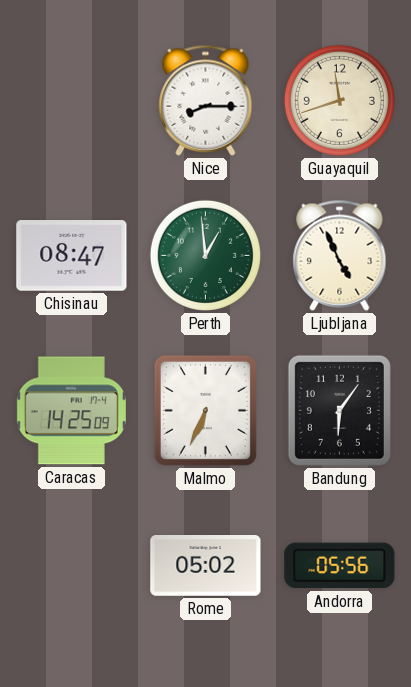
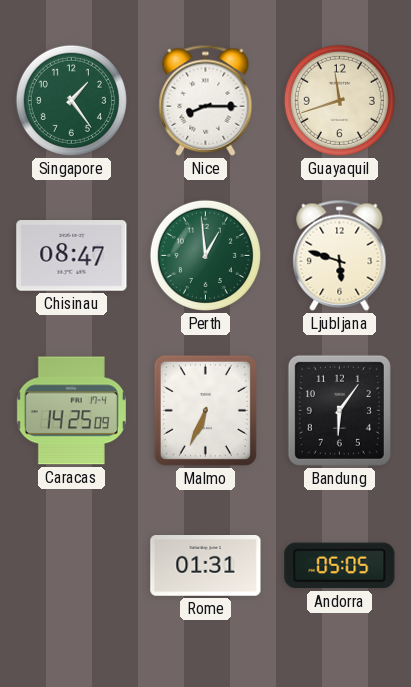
Singapore: none -> 1:24
Ljubljana: 4:56 -> 5:48
Rome: 05:02 -> 01:31
Andorra: 05:56 -> 05:05
